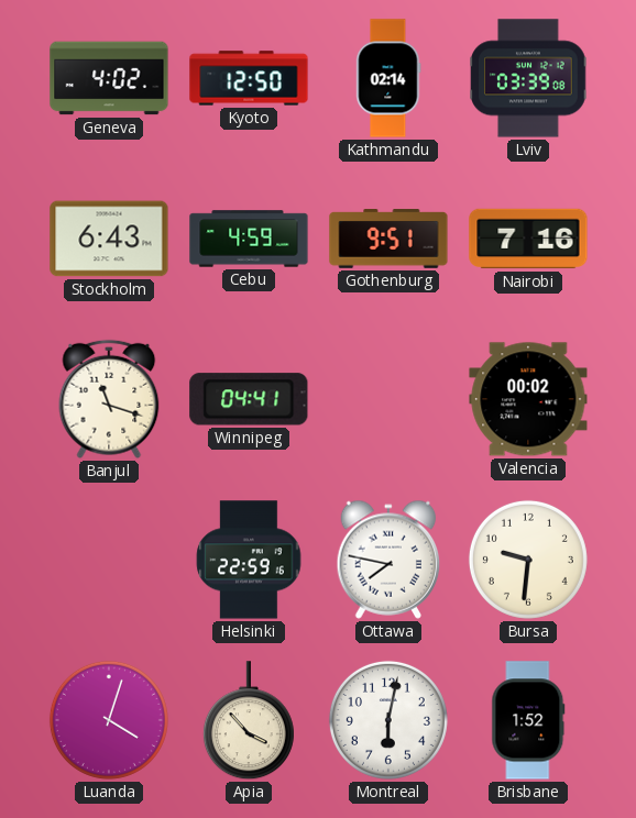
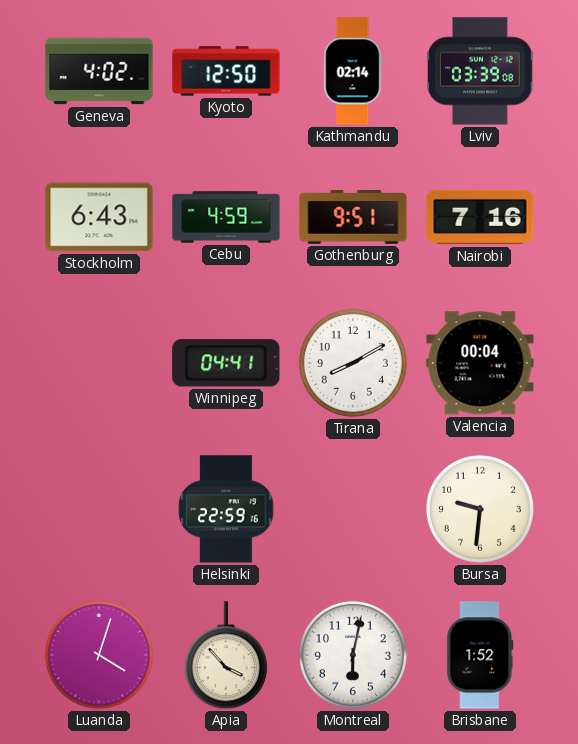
Banjul: 11:18 -> none
Tirana: none -> 8:10
Valencia: 00:02 -> 00:04
Ottawa: 7:47 -> none
